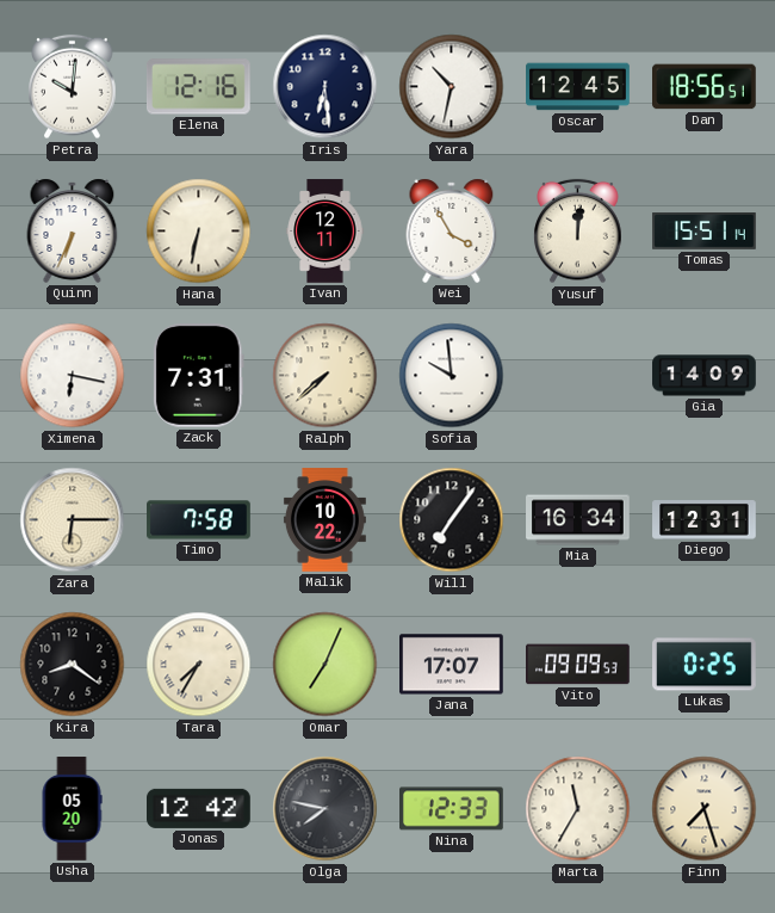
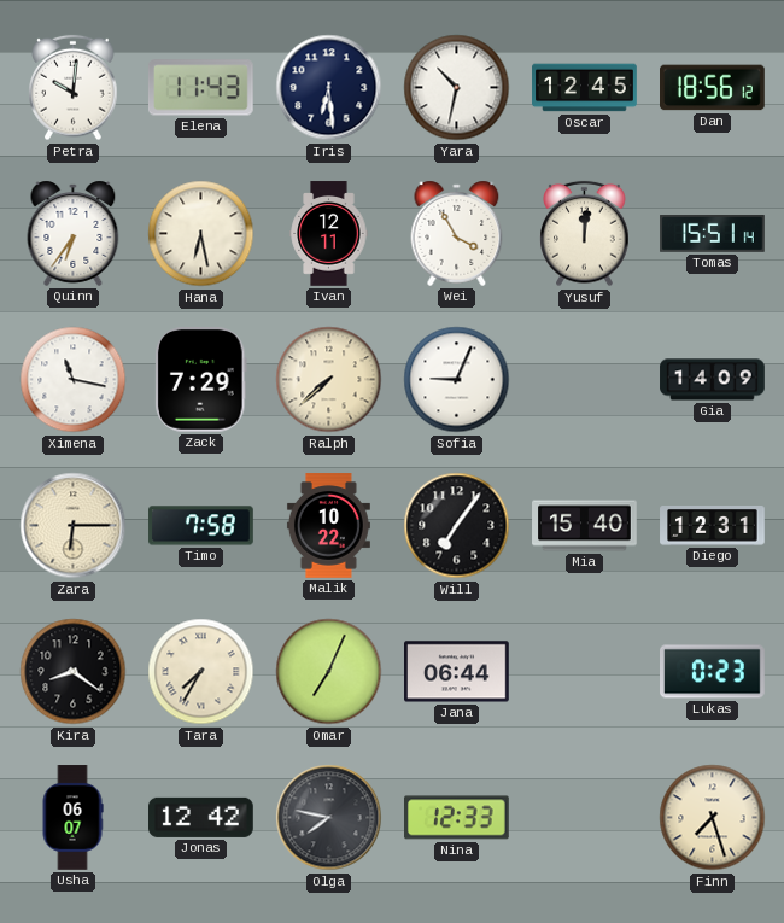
Elena: 12:16 -> 11:43
Dan: 18:56:51 -> 18:56:12
Quinn: 6:34 -> 6:36
Hana: 6:32 -> 6:28
Ximena: 6:17 -> 11:17
Zack: 7:31 -> 7:29
Sofia: 9:59 -> 9:04
Mia: 16:34 -> 15:40
Jana: 17:07 -> 06:44
Vito: 09:09 -> none
Lukas: 0:25 -> 0:23
Usha: 05:20 -> 06:07
Marta: 11:35 -> none
